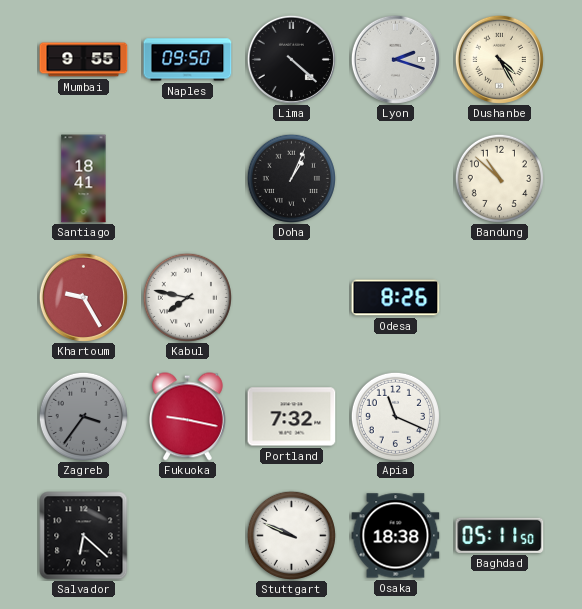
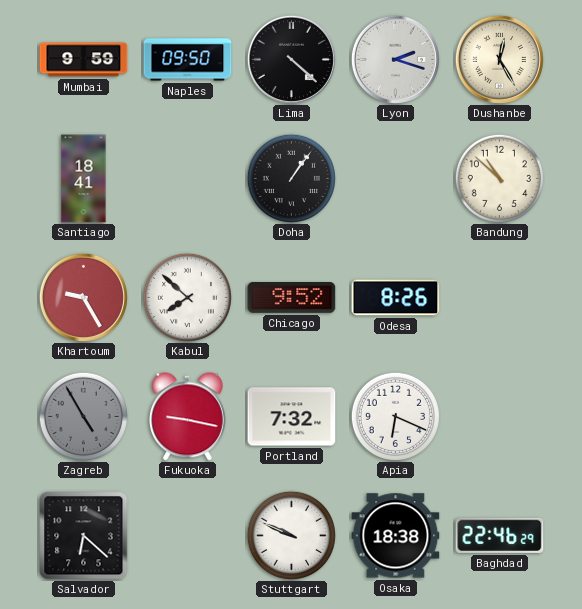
Mumbai: 9:55 -> 9:59
Dushanbe: 4:25 -> 12:25
Doha: 1:04 -> 1:06
Kabul: 7:47 -> 7:52
Chicago: none -> 9:52
Zagreb: 3:36 -> 4:55
Apia: 11:19 -> 6:19
Baghdad: 05:11 -> 22:46
